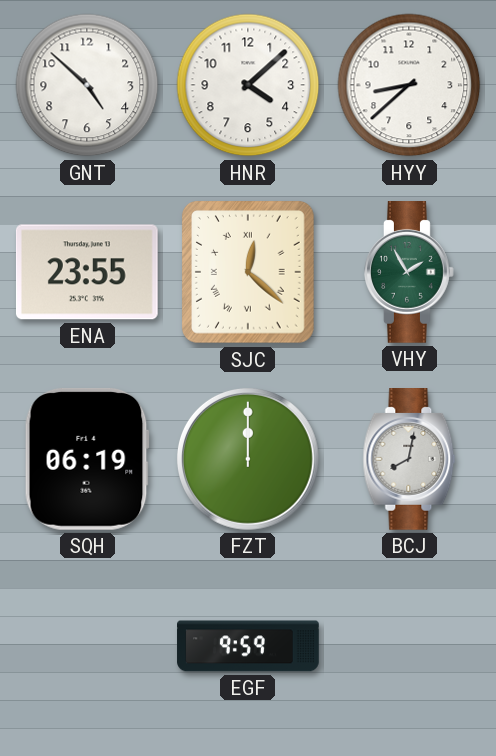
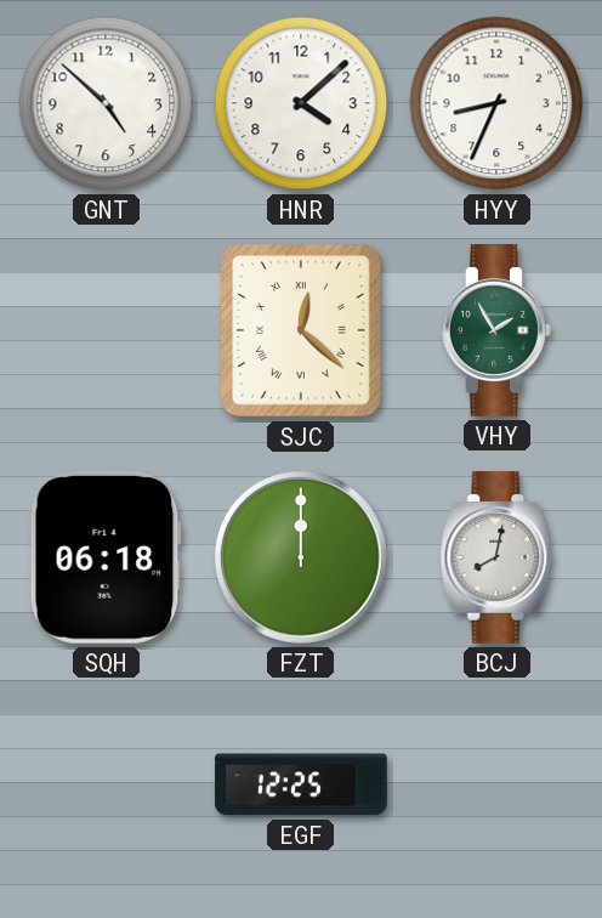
HYY: 8:38 -> 8:34
ENA: 23:55 -> none
SQH: 06:19 -> 06:18
EGF: 9:59 -> 12:25
